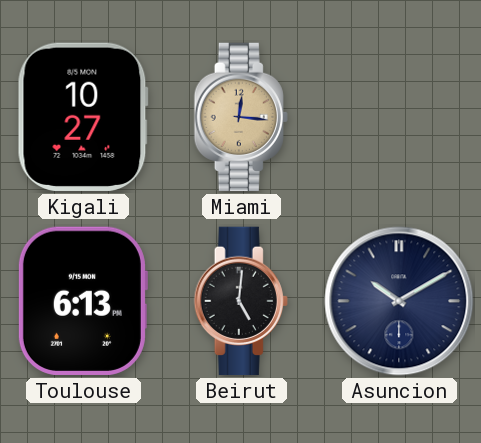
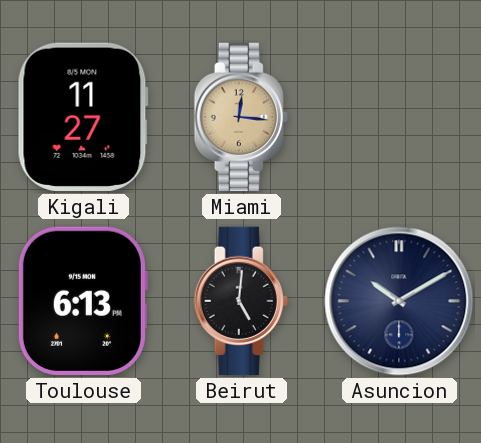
Kigali: 10:27 -> 11:27
